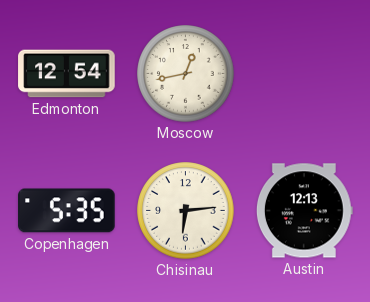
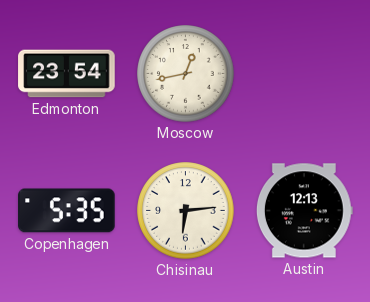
Edmonton: 12:54 -> 23:54
